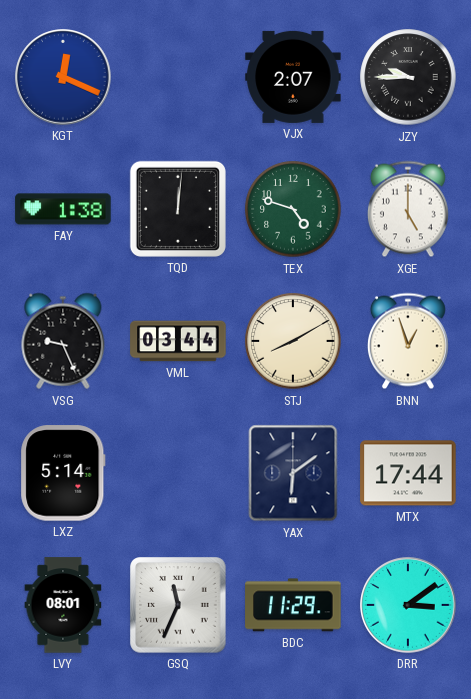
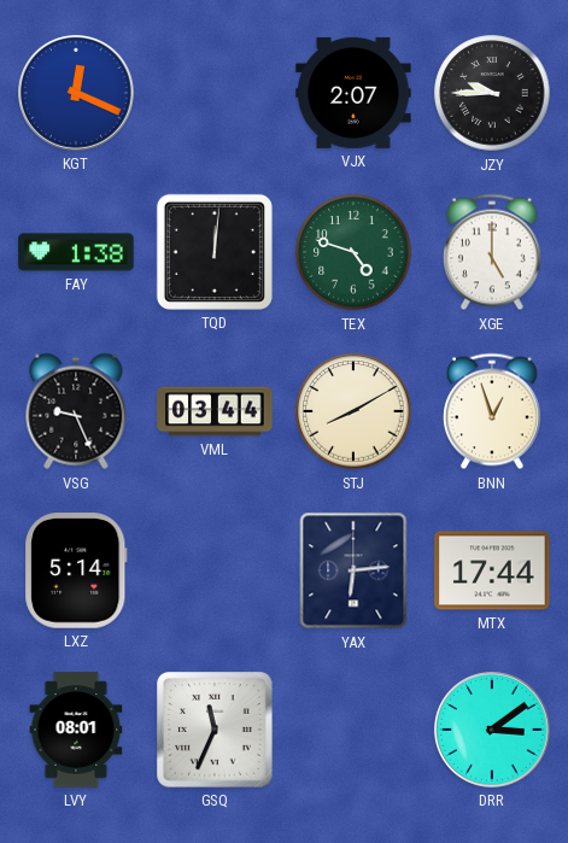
YAX: 6:09 -> 6:14
BDC: 11:29 -> none
